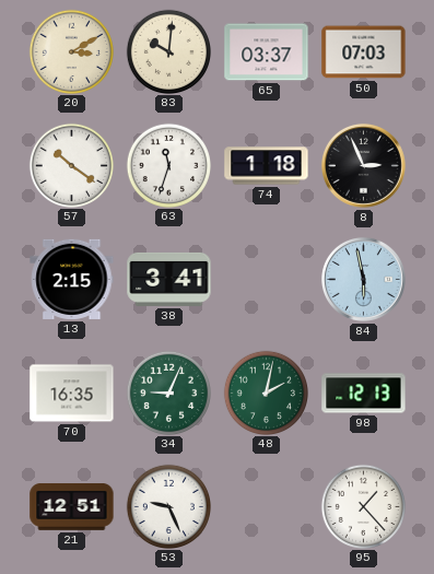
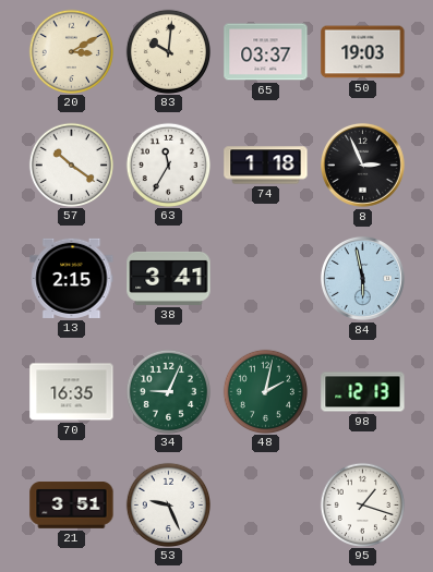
50: 07:03 -> 19:03
63: 11:33 -> 11:35
21: 12:51 -> 3:51
95: 1:23 -> 1:18
